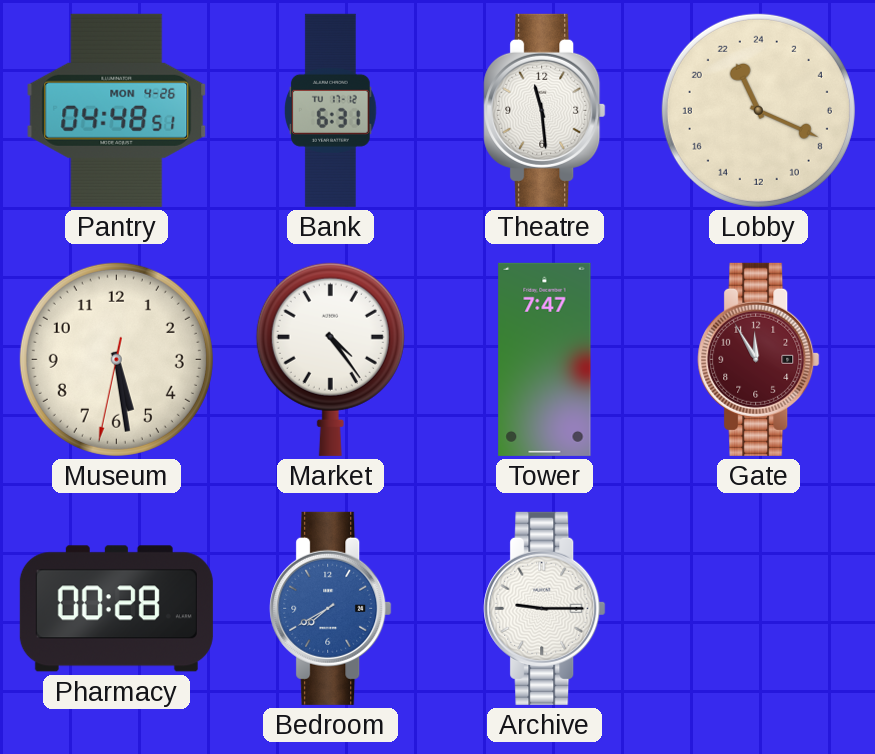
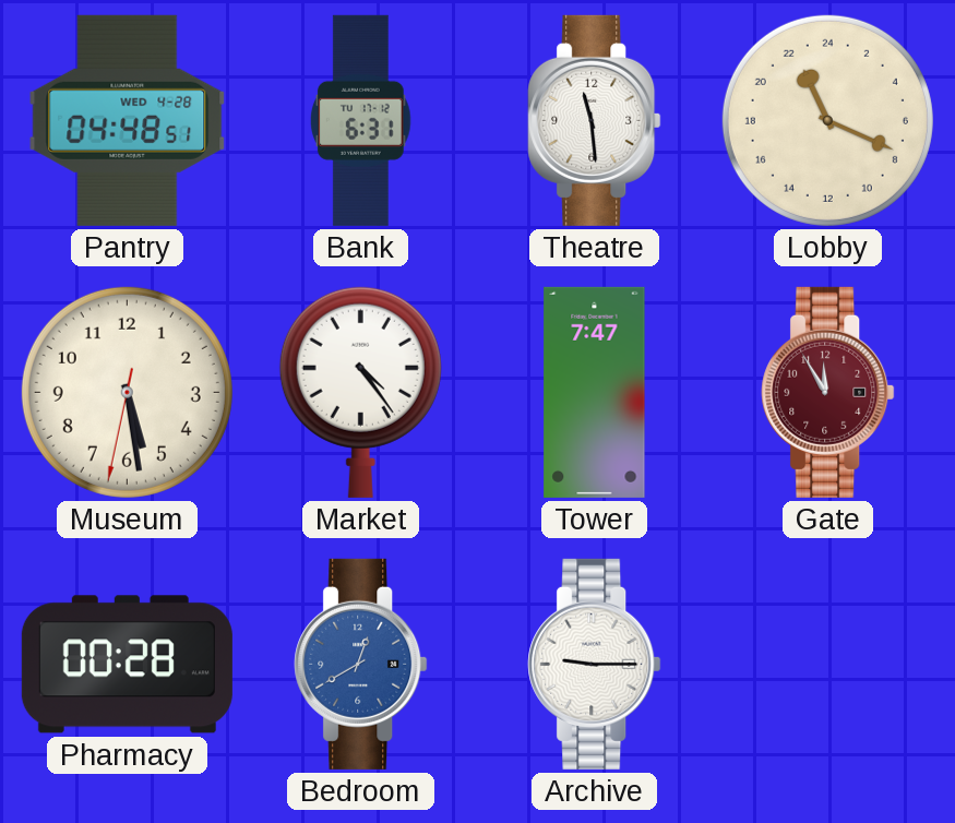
Pantry date: MON 4-26 -> WED 4-28
Bedroom: 7:40 -> 12:40
